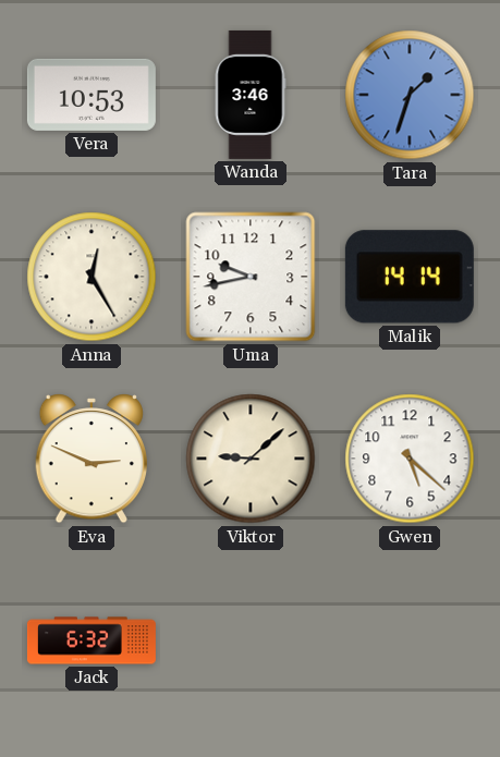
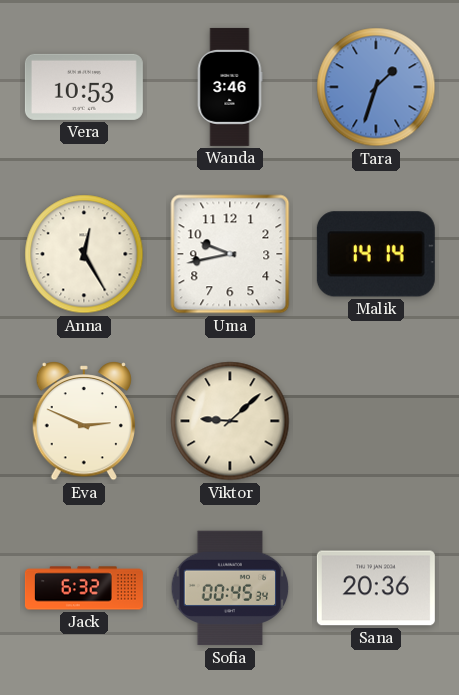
Gwen: 5:22 -> none
Sofia: none -> 00:45
Sana: none -> 20:36
